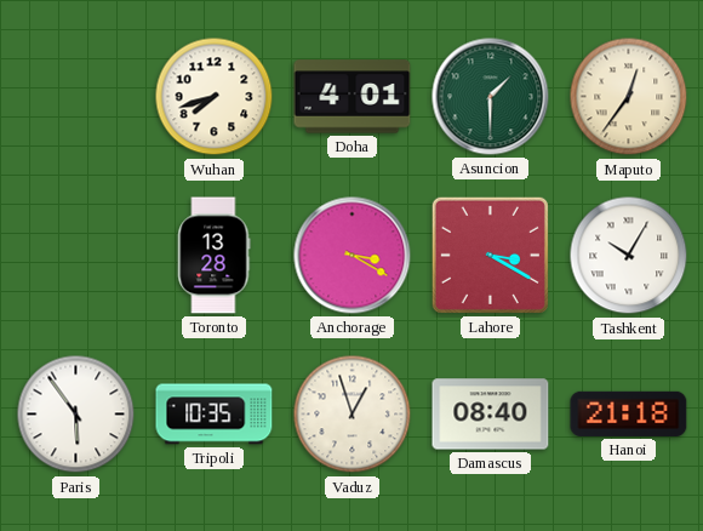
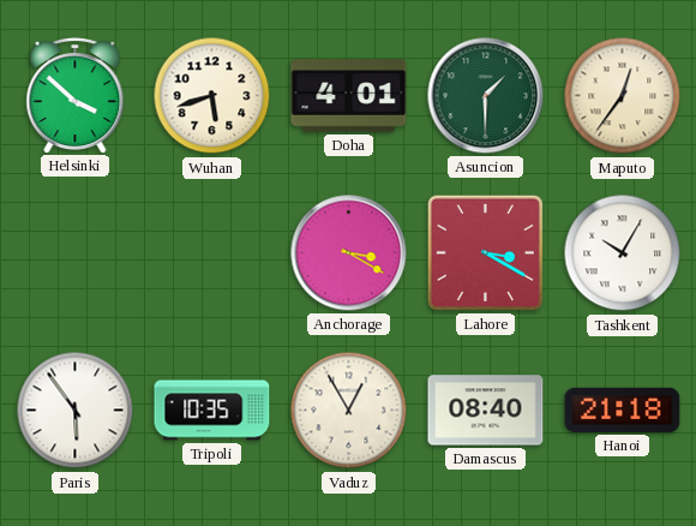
Helsinki: none -> 3:52
Wuhan: 7:42 -> 5:42
Toronto: 13:28 -> none
Vaduz: 12:57 -> 12:55
